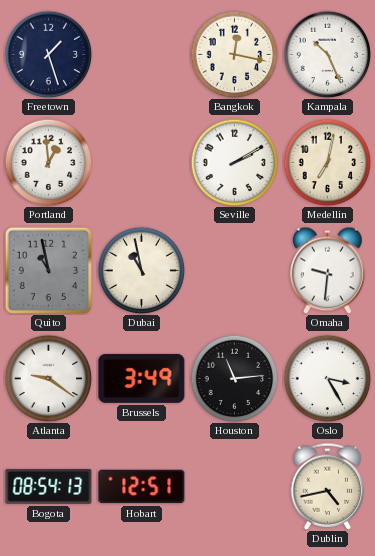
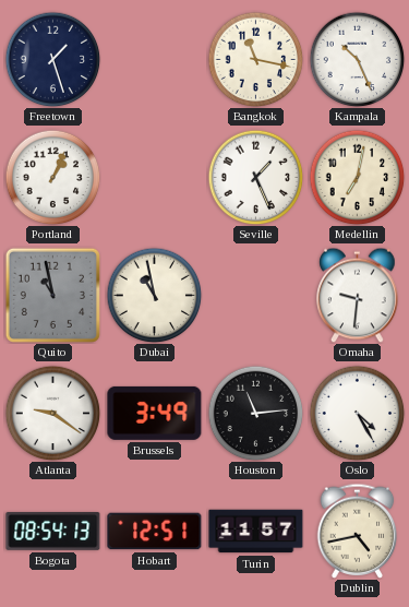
Bangkok: 12:17 -> 11:17
Portland: 12:59 -> 1:04
Seville: 2:10 -> 1:26
Oslo: 3:25 -> 4:25
Turin: none -> 11:57
